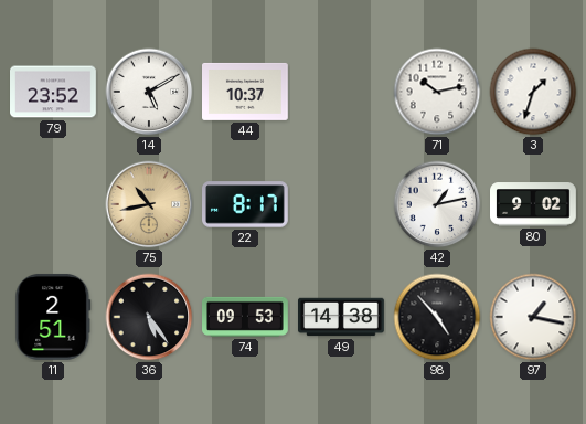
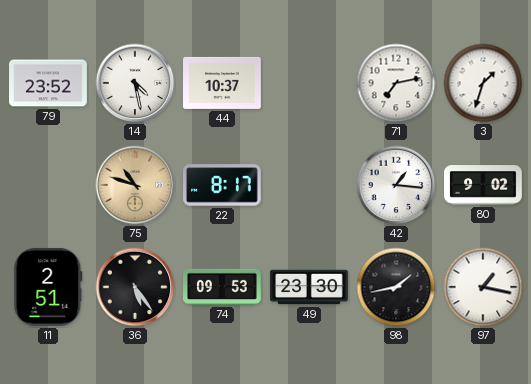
14: 5:10 -> 4:28
71: 10:13 -> 7:13
75: 10:43 -> 10:48
42: 1:13 -> 1:16
49: 14:38 -> 23:30
98: 4:53 -> 1:43
